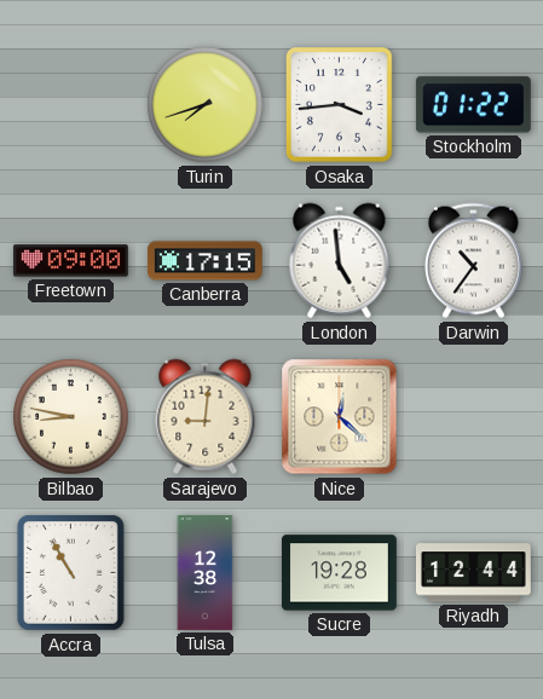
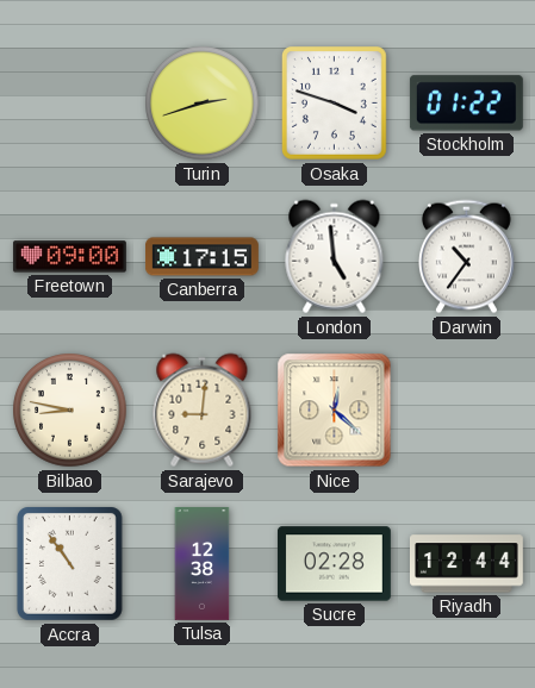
Turin: 7:42 -> 2:42
Osaka: 3:44 -> 3:48
Accra: 10:55 -> 10:54
Sucre: 19:28 -> 02:28
